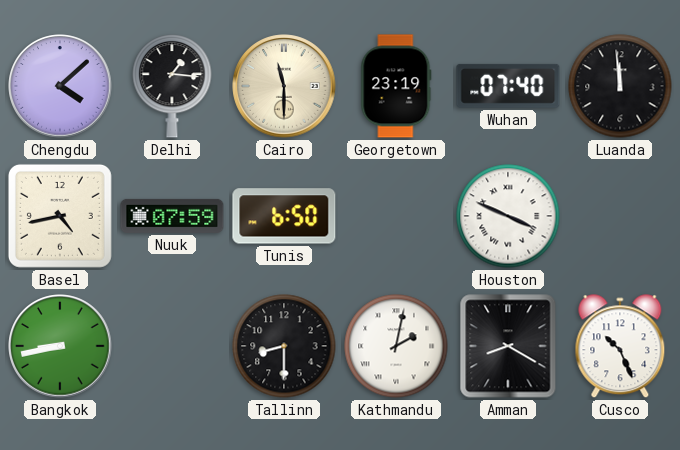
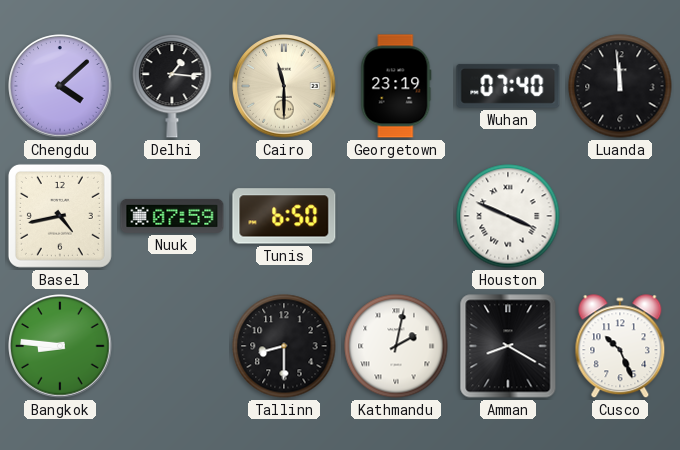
Bangkok: 8:43 -> 8:46
